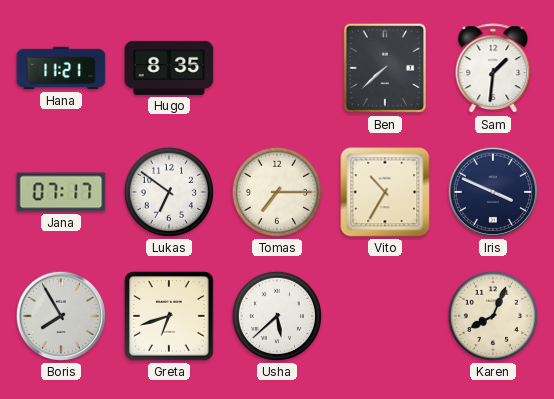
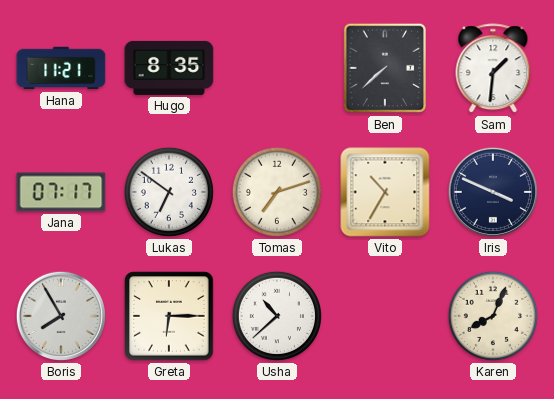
Tomas: 7:15 -> 7:12
Greta: 6:42 -> 6:15
Usha: 5:38 -> 10:38
